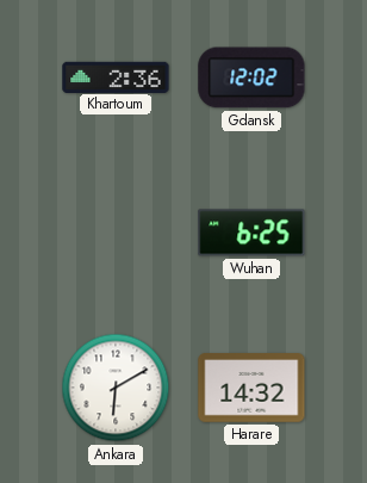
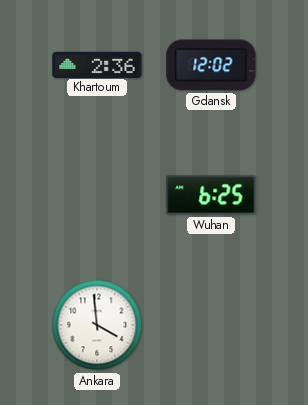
Ankara: 6:10 -> 3:59
Harare: 14:32 -> none
